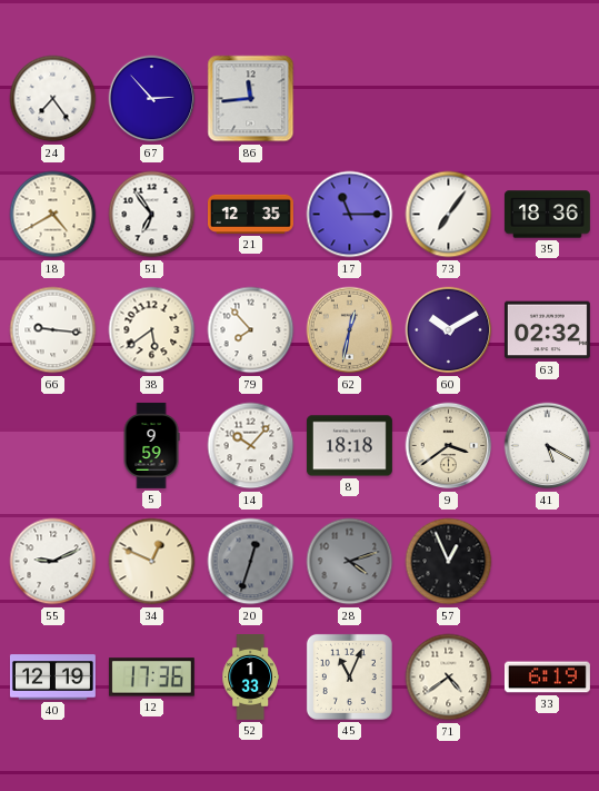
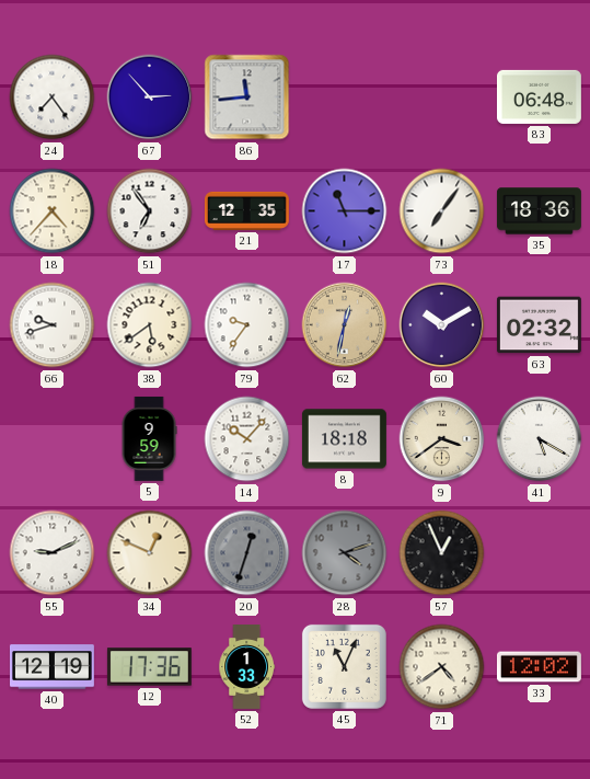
83: none -> 06:48
18: 4:40 -> 4:37
66: 9:16 -> 9:42
79: 7:53 -> 9:36
33: 6:19 -> 12:02
